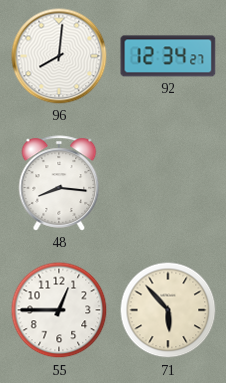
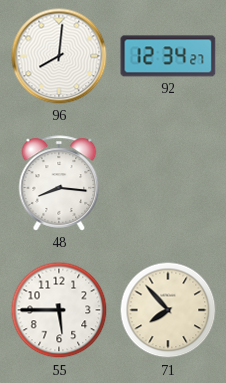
55: 12:45 -> 5:45
71: 5:53 -> 7:53
